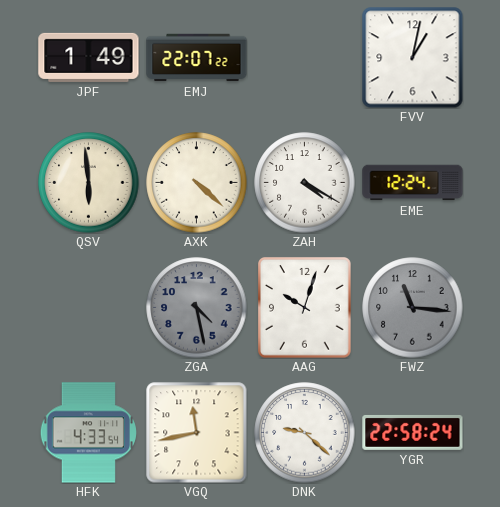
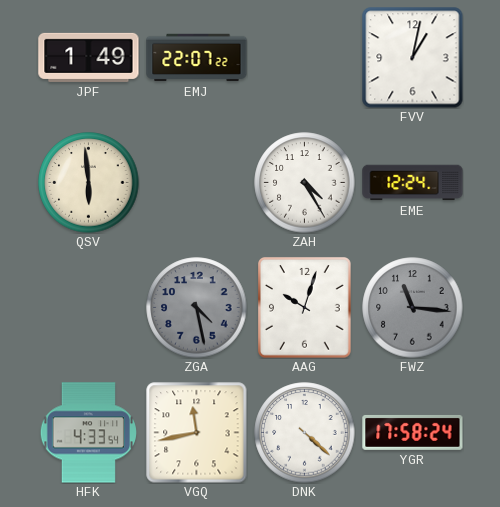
AXK: 4:22 -> none
ZAH: 4:20 -> 4:25
DNK: 9:22 -> 4:22
YGR: 22:58 -> 17:58
